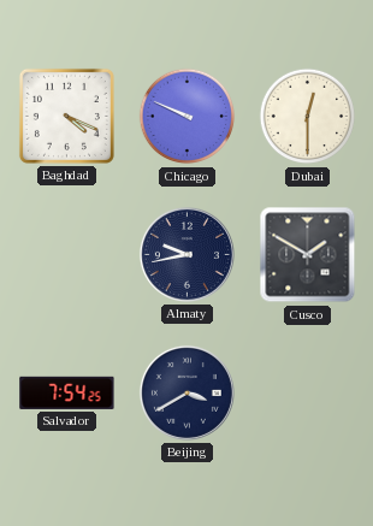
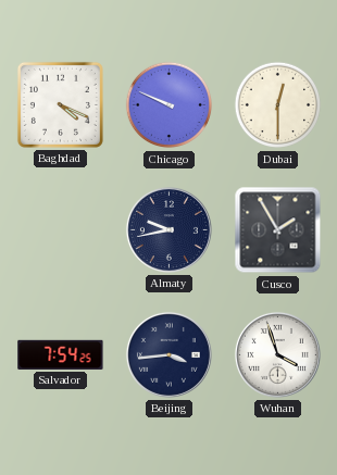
Cusco: 1:50 -> 1:55
Beijing: 3:40 -> 3:44
Wuhan: none -> 3:57
